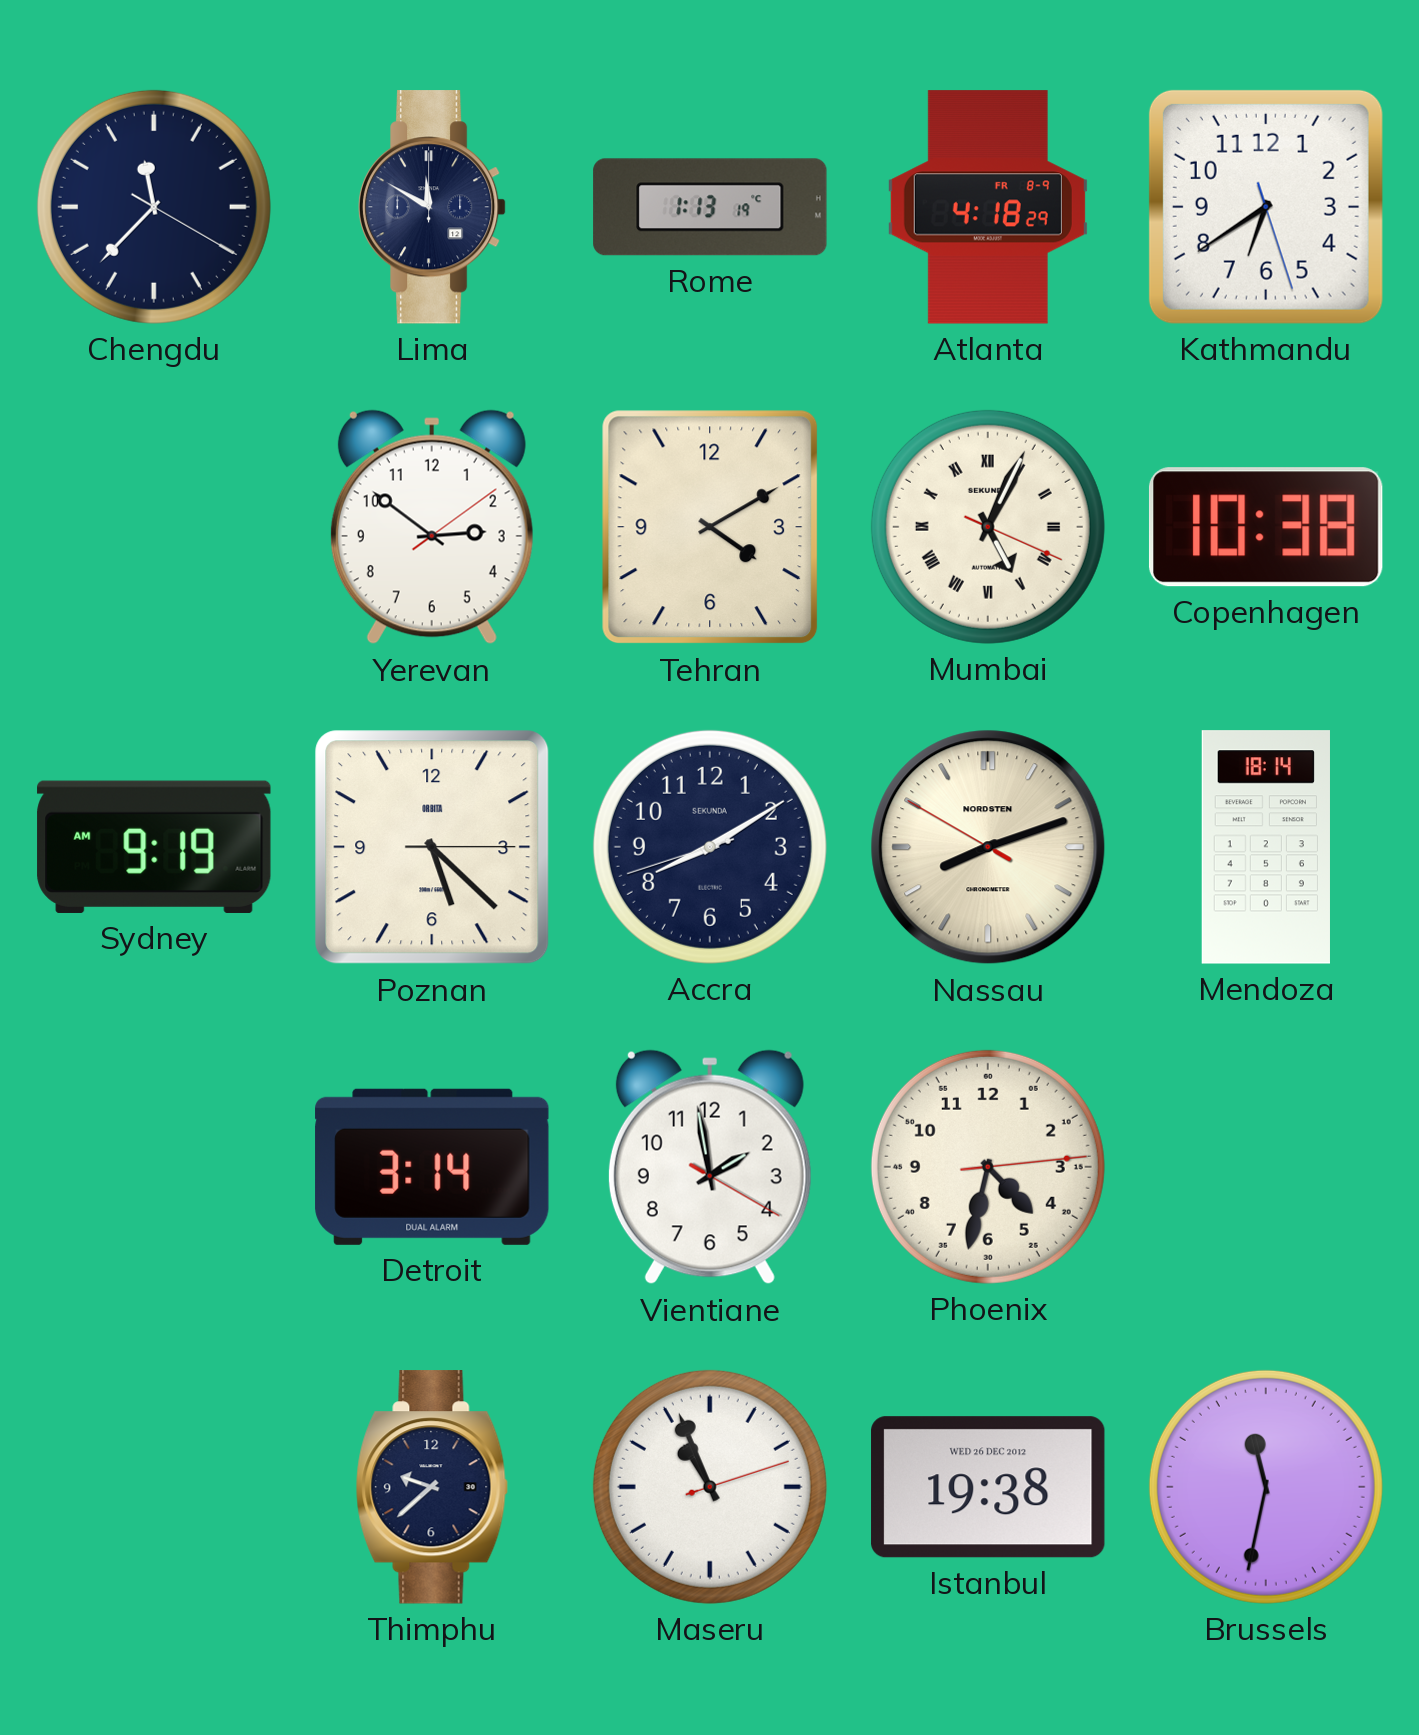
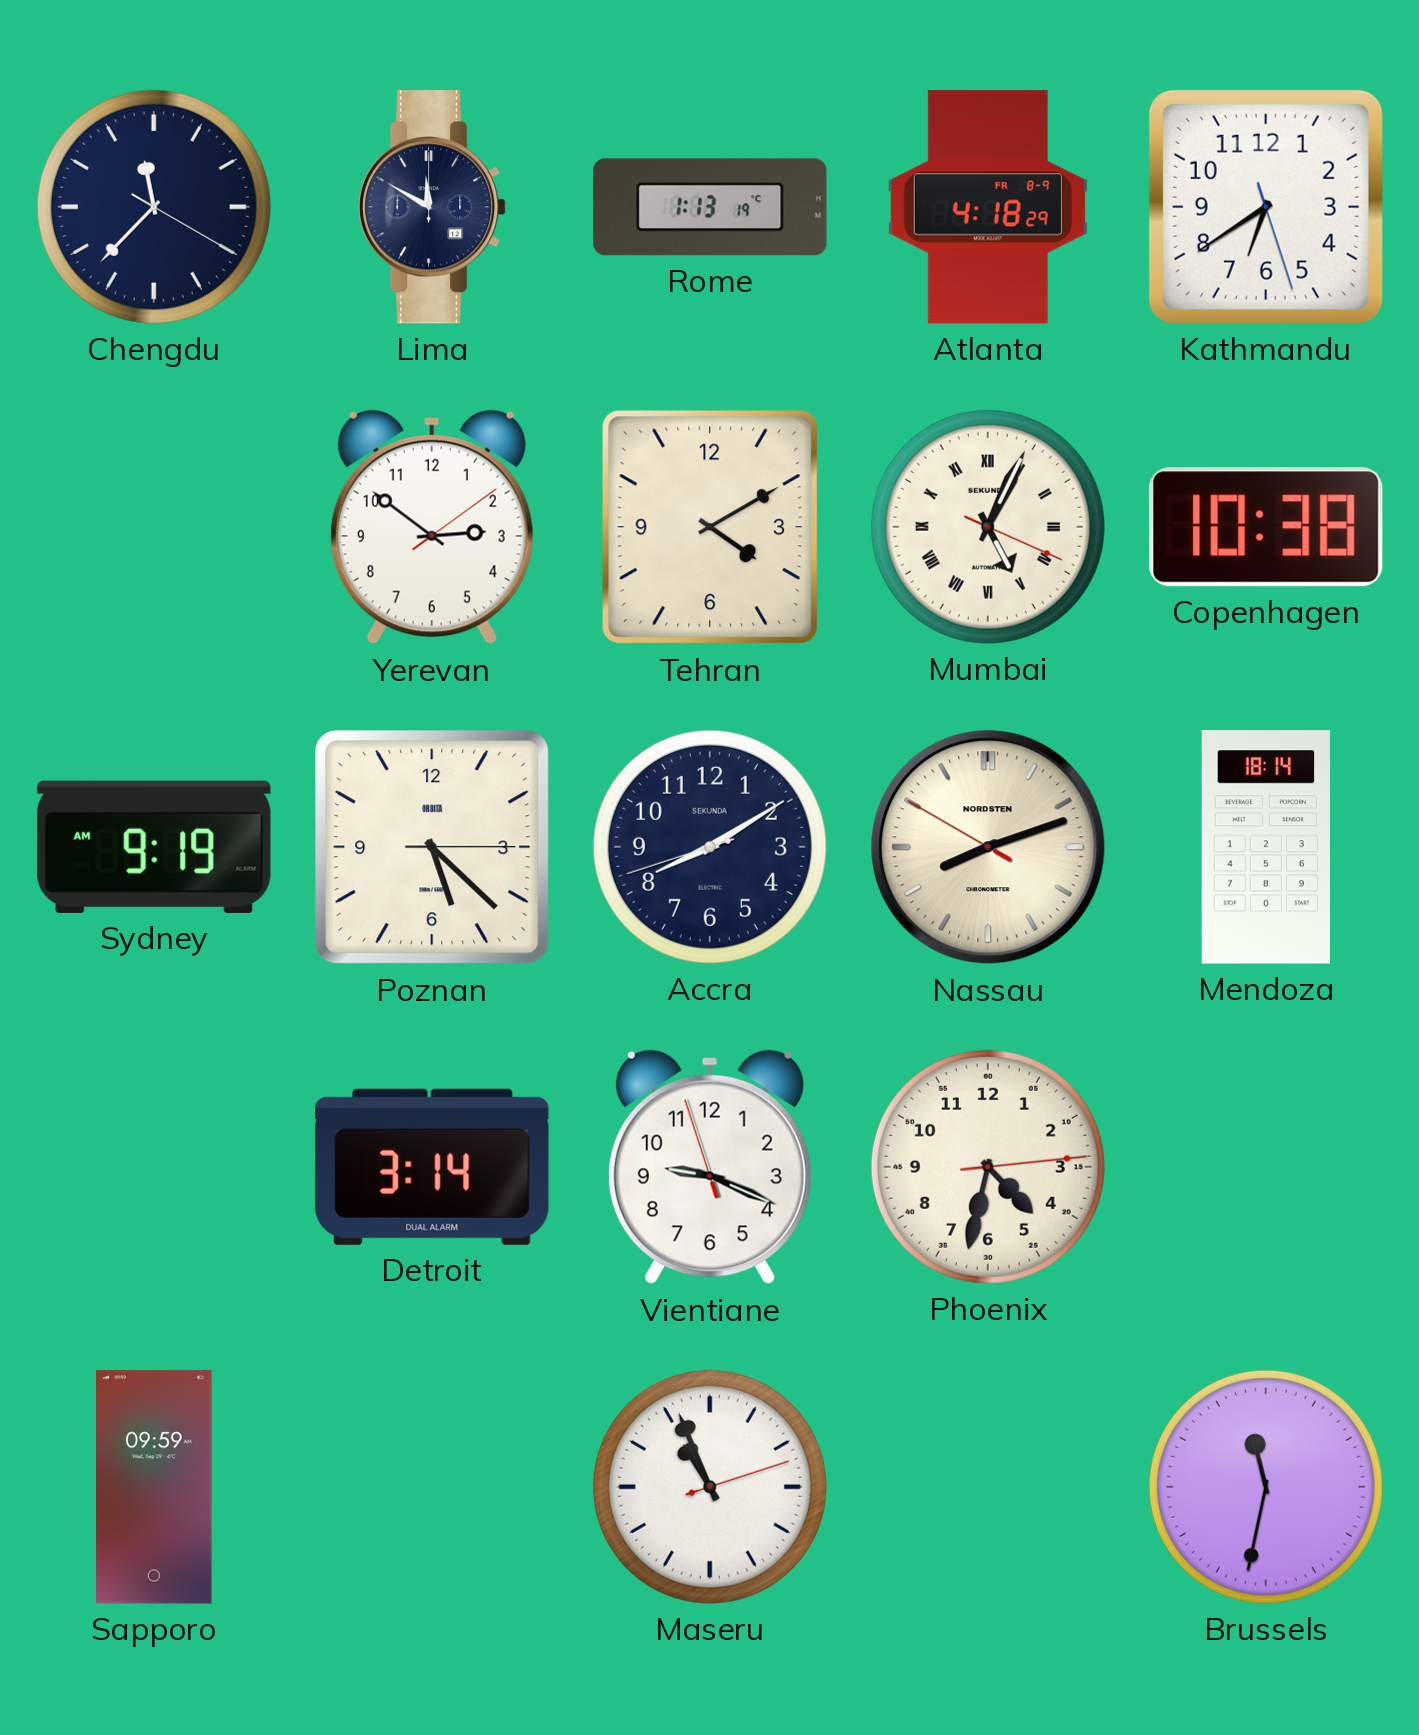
Vientiane: 1:58 -> 9:18
Sapporo: none -> 09:59
Thimphu: 9:38 -> none
Istanbul: 19:38 -> none
